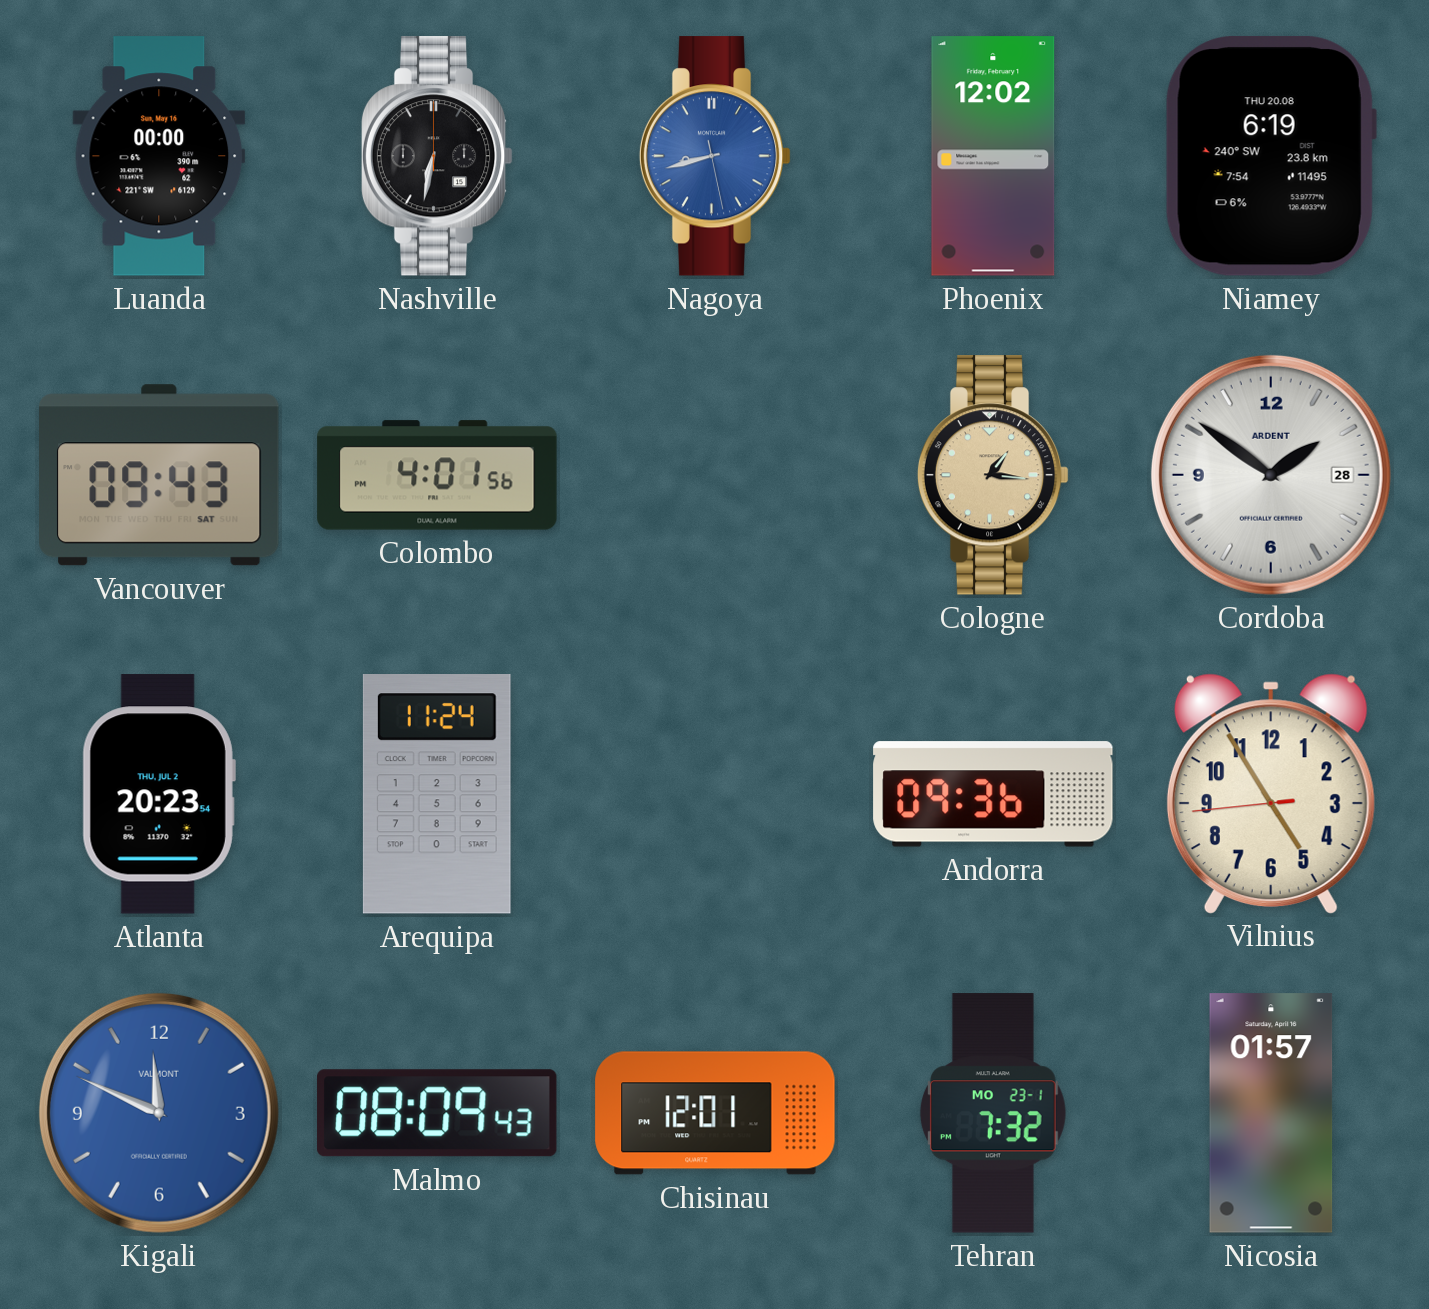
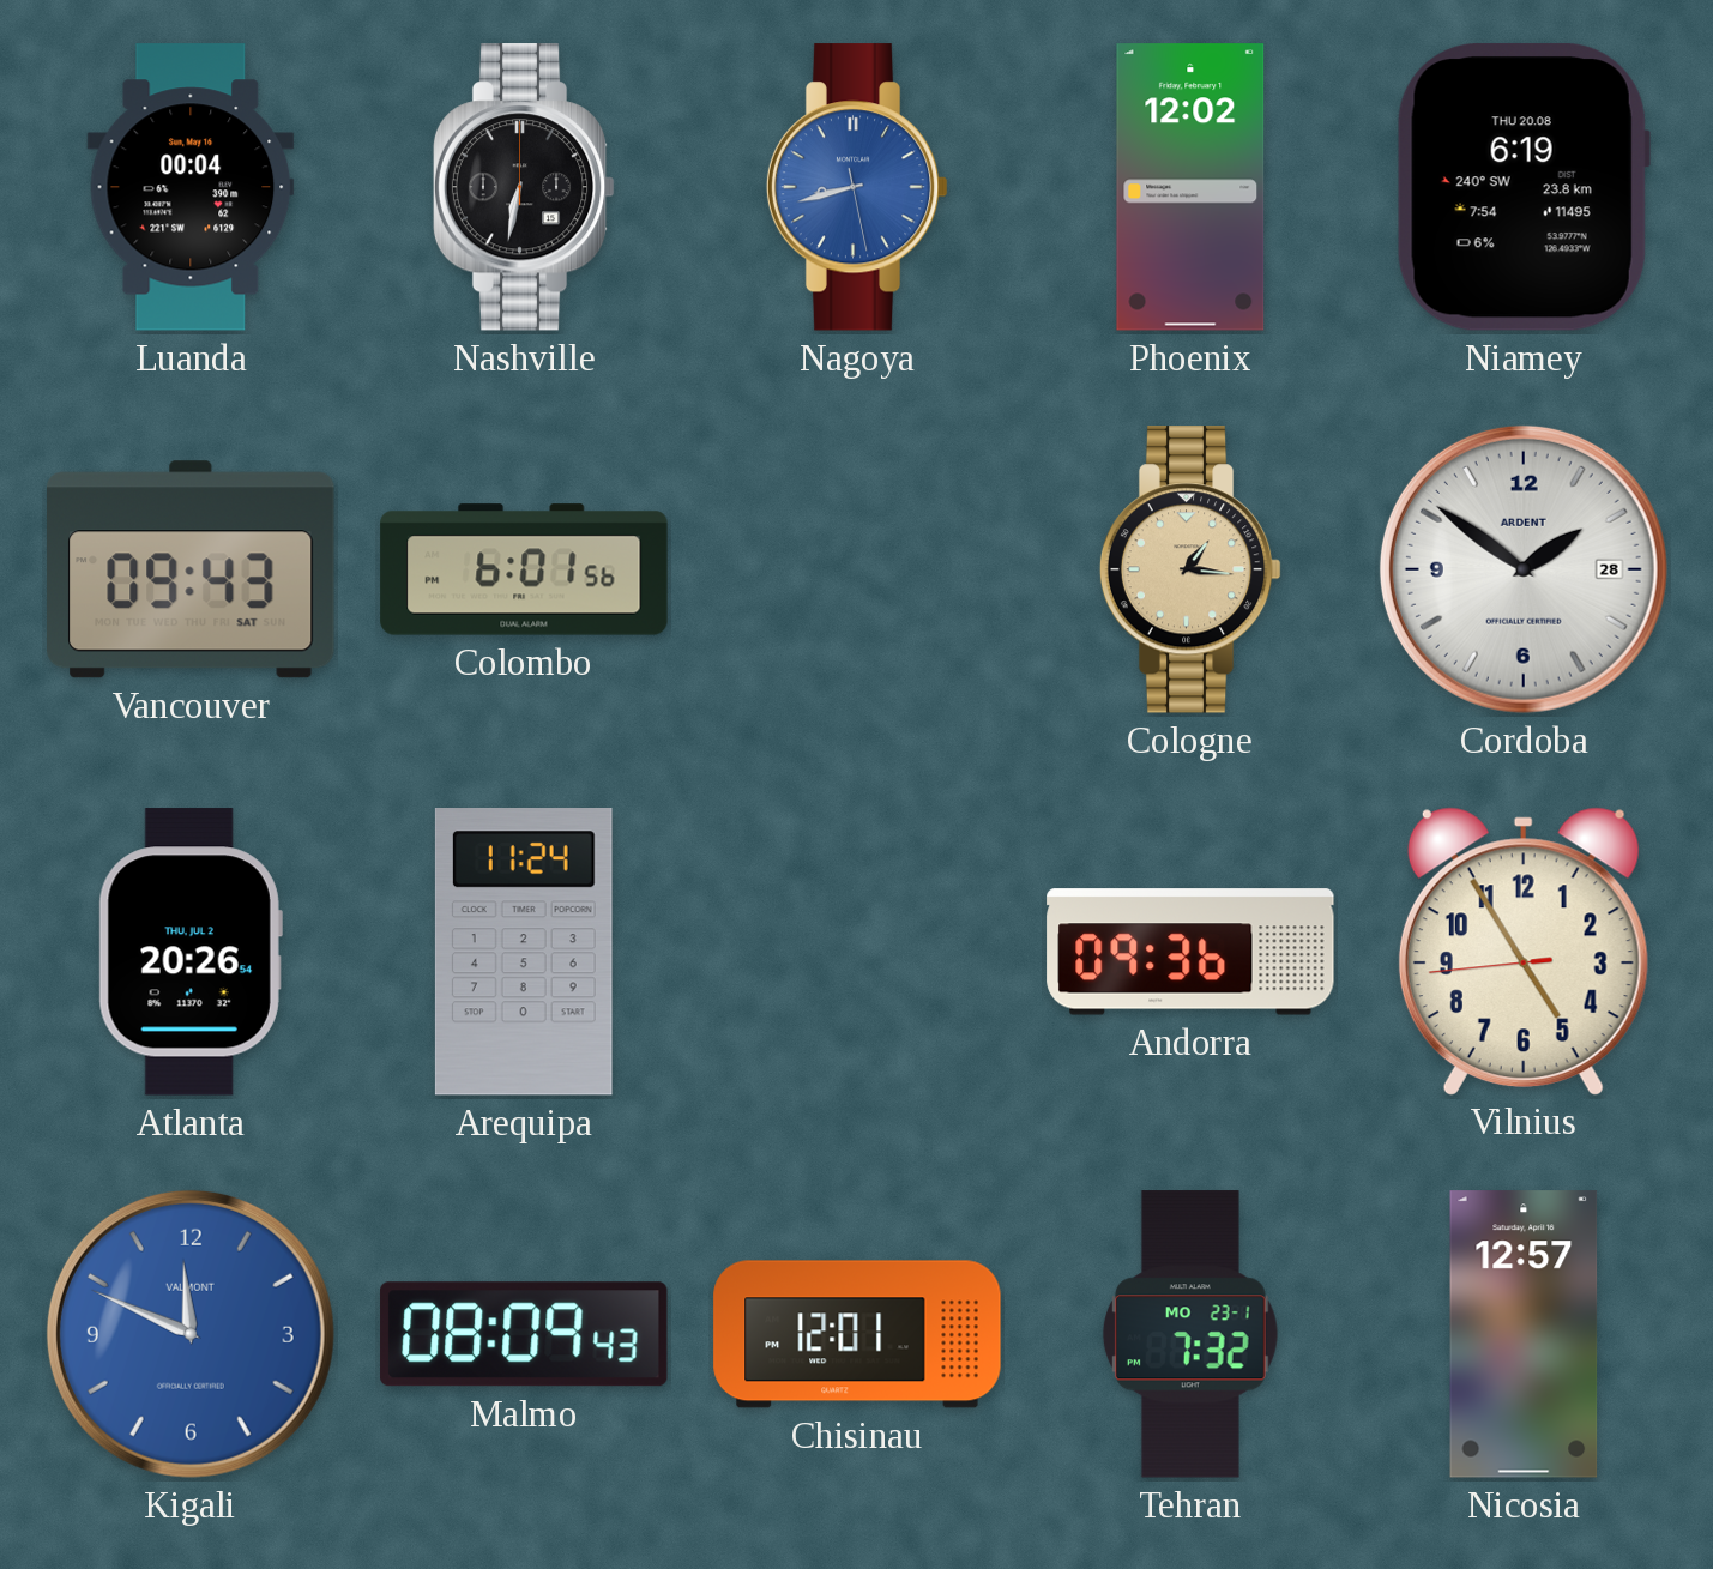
Luanda: 00:00 -> 00:04
Colombo: 4:01 -> 6:01
Atlanta: 20:23 -> 20:26
Nicosia: 01:57 -> 12:57
